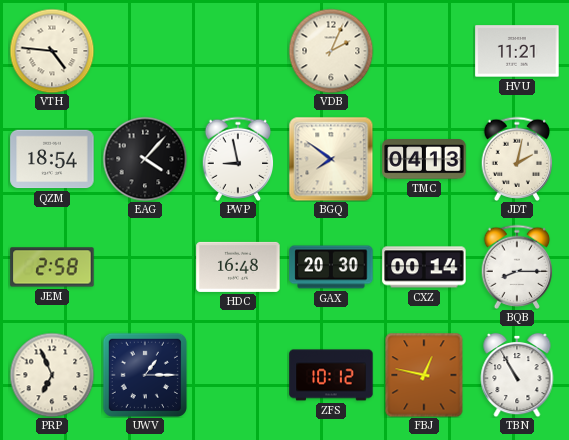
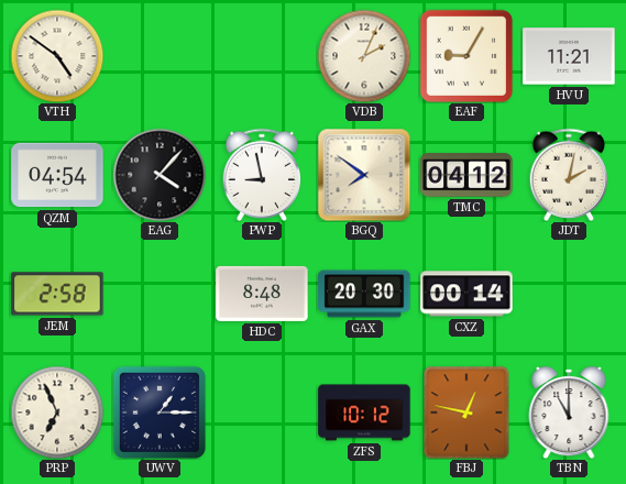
VTH: 4:46 -> 4:51
EAF: none -> 9:05
QZM: 18:54 -> 04:54
TMC: 04:13 -> 04:12
HDC: 16:48 -> 8:48
BQB: 8:15 -> none
TBN: 10:55 -> 11:00
